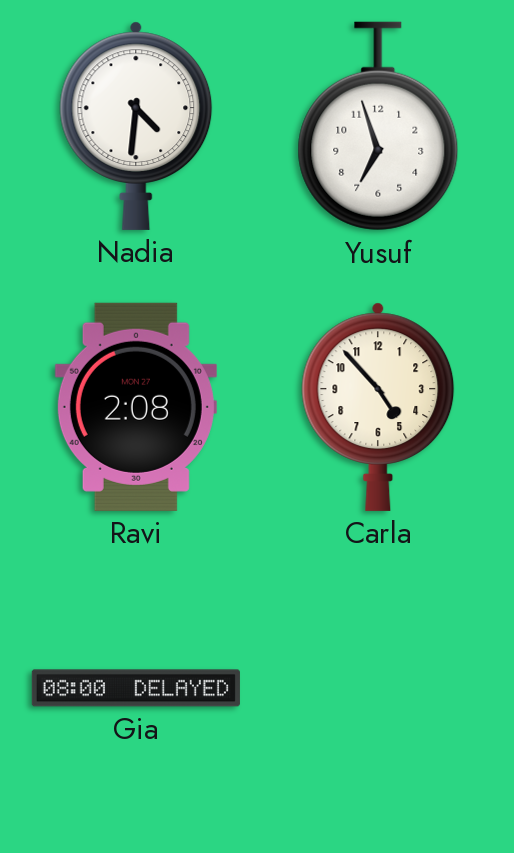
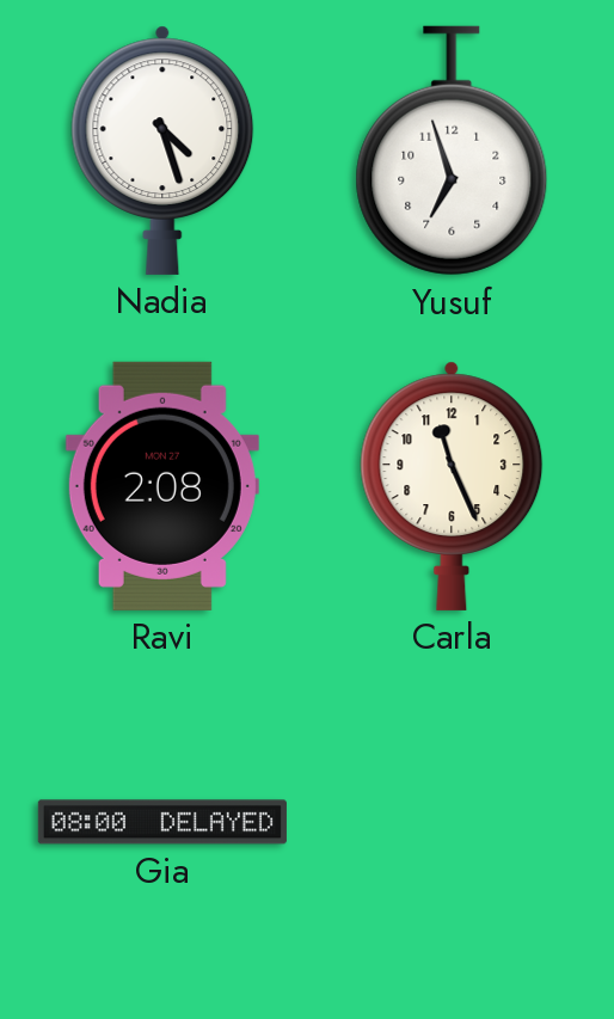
Nadia: 4:31 -> 4:27
Carla: 4:53 -> 11:26
